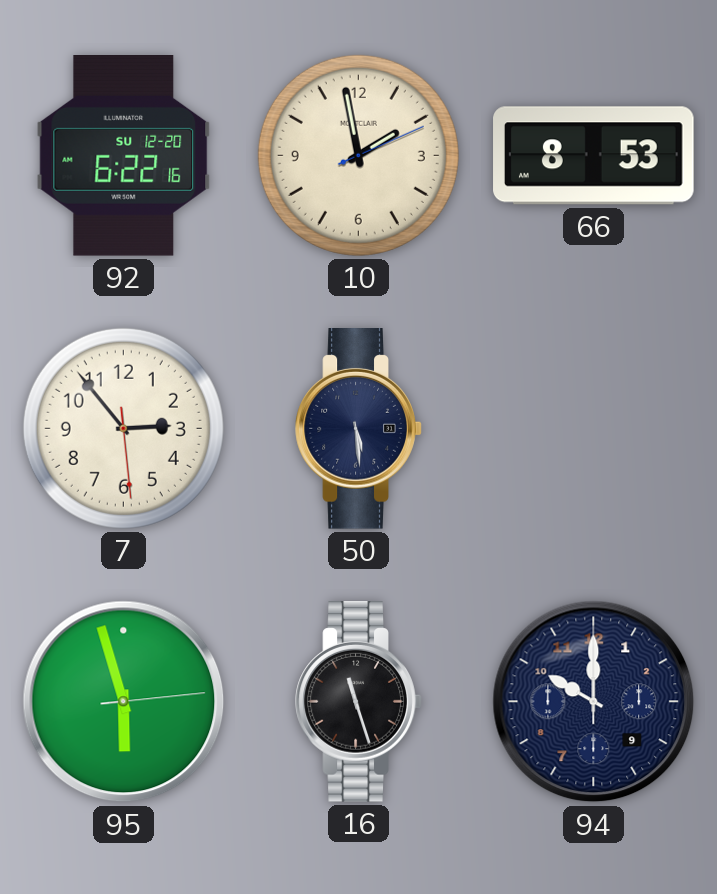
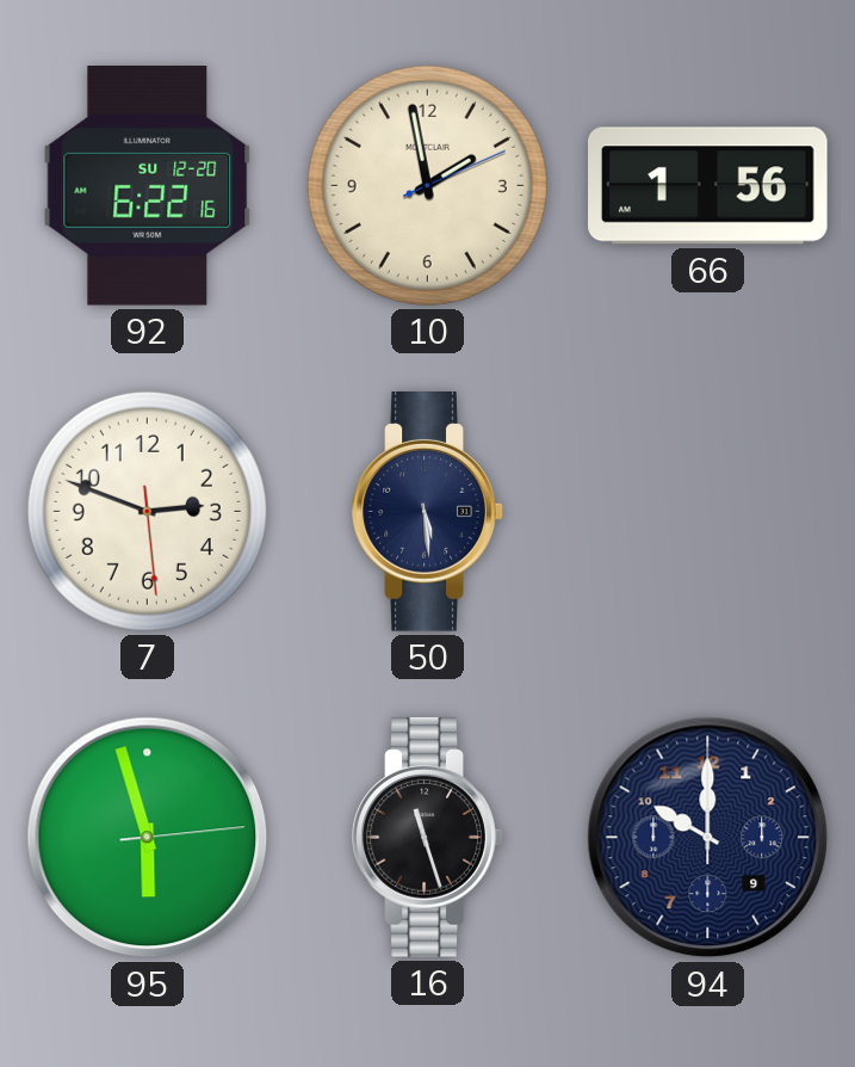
66: 8:53 -> 1:56
7: 2:53 -> 2:48
